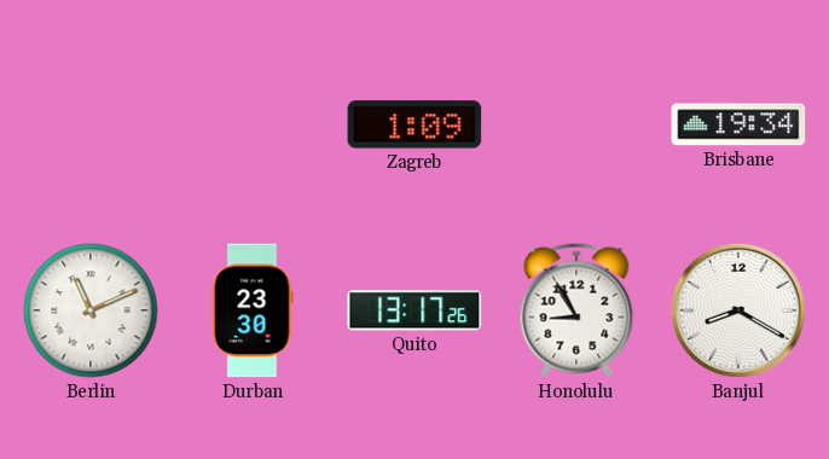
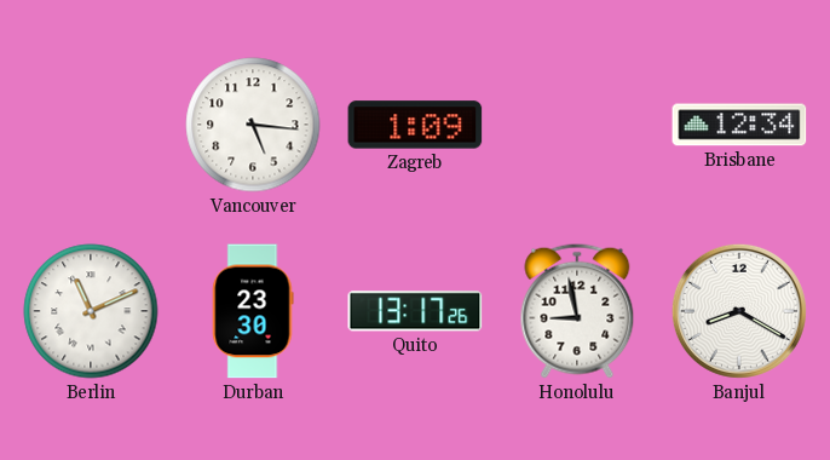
Vancouver: none -> 5:16
Brisbane: 19:34 -> 12:34
Honolulu: 8:55 -> 8:58
